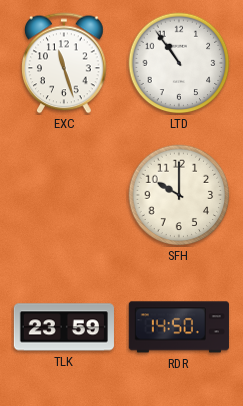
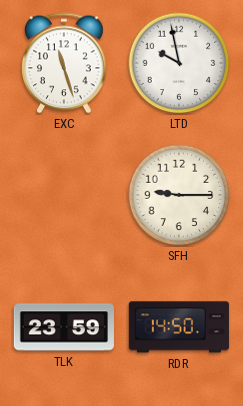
LTD: 10:54 -> 9:58
SFH: 10:00 -> 9:15
